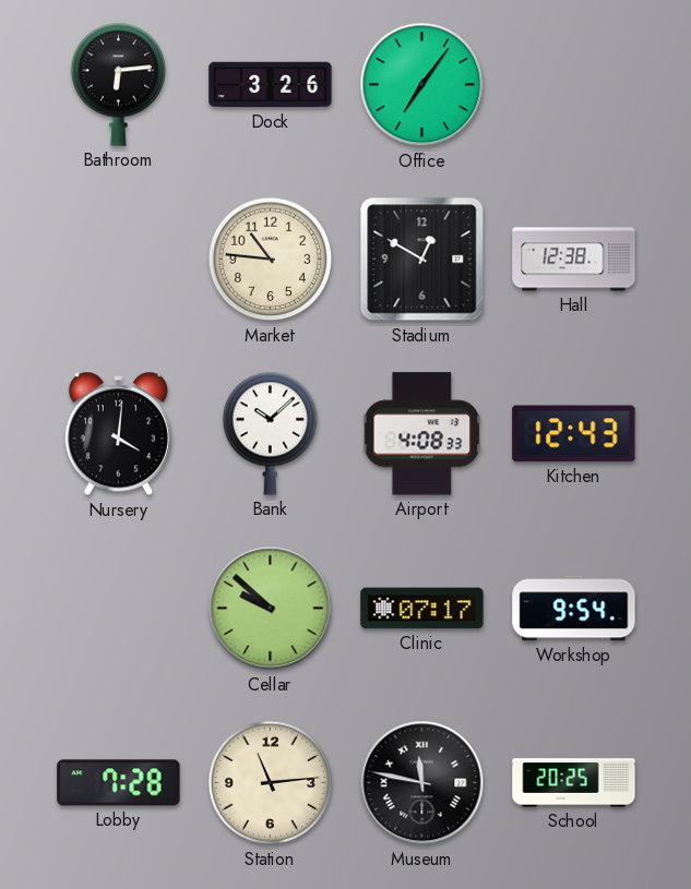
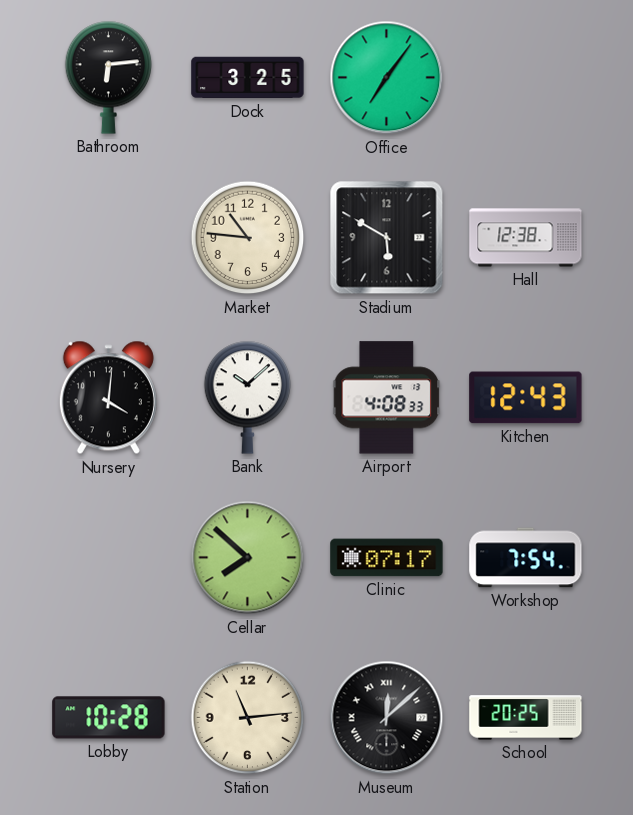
Dock: 3:26 -> 3:25
Stadium: 12:50 -> 5:50
Cellar: 9:52 -> 7:52
Workshop: 9:54 -> 7:54
Lobby: 7:28 -> 10:28
Museum: 11:47 -> 12:08
